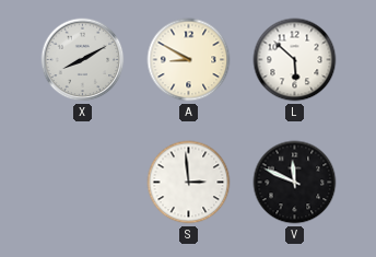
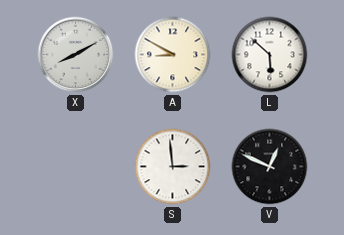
V: 11:49 -> 12:49
